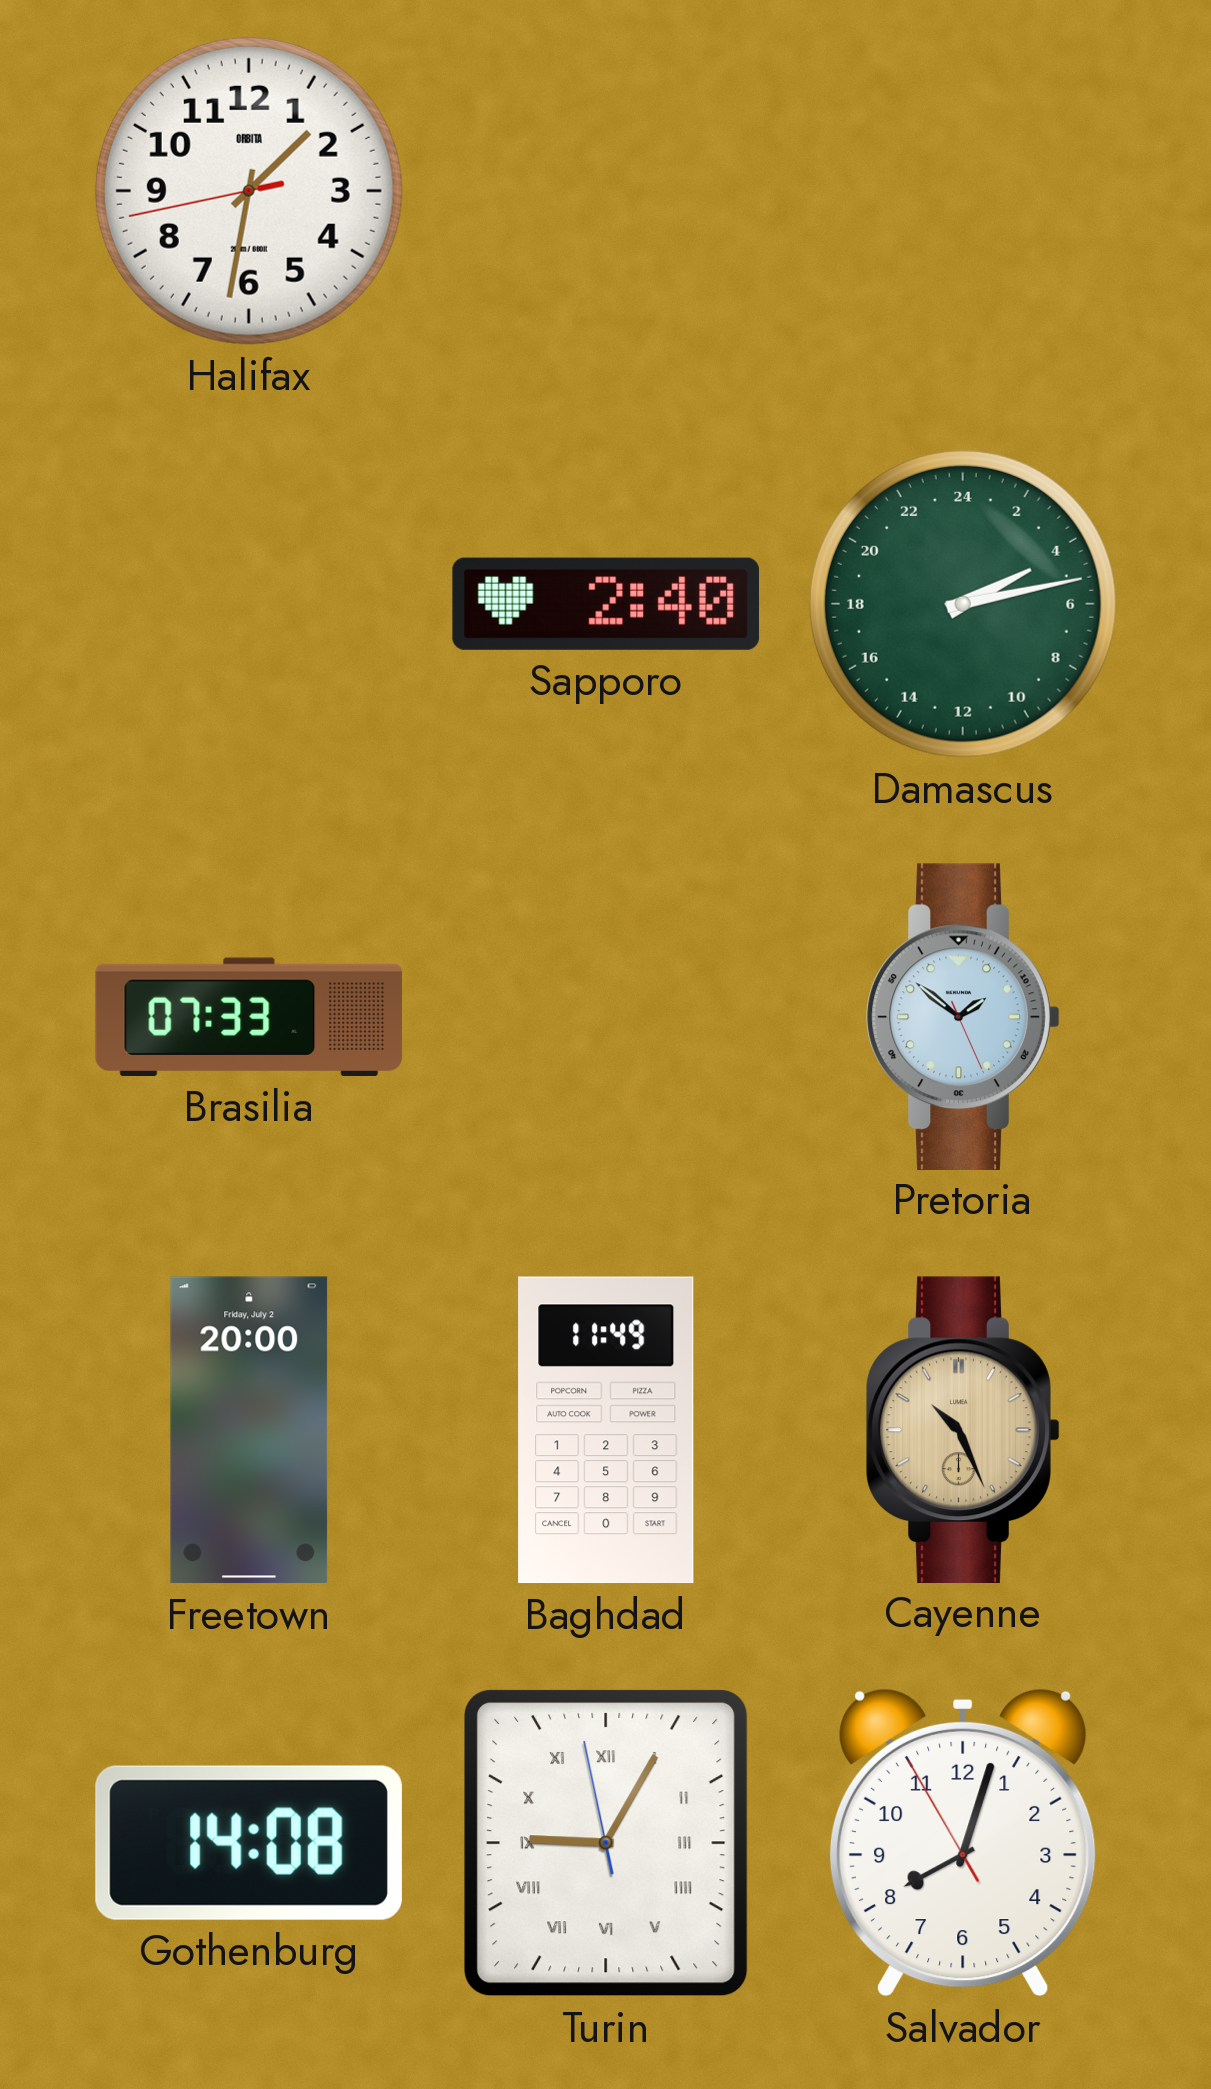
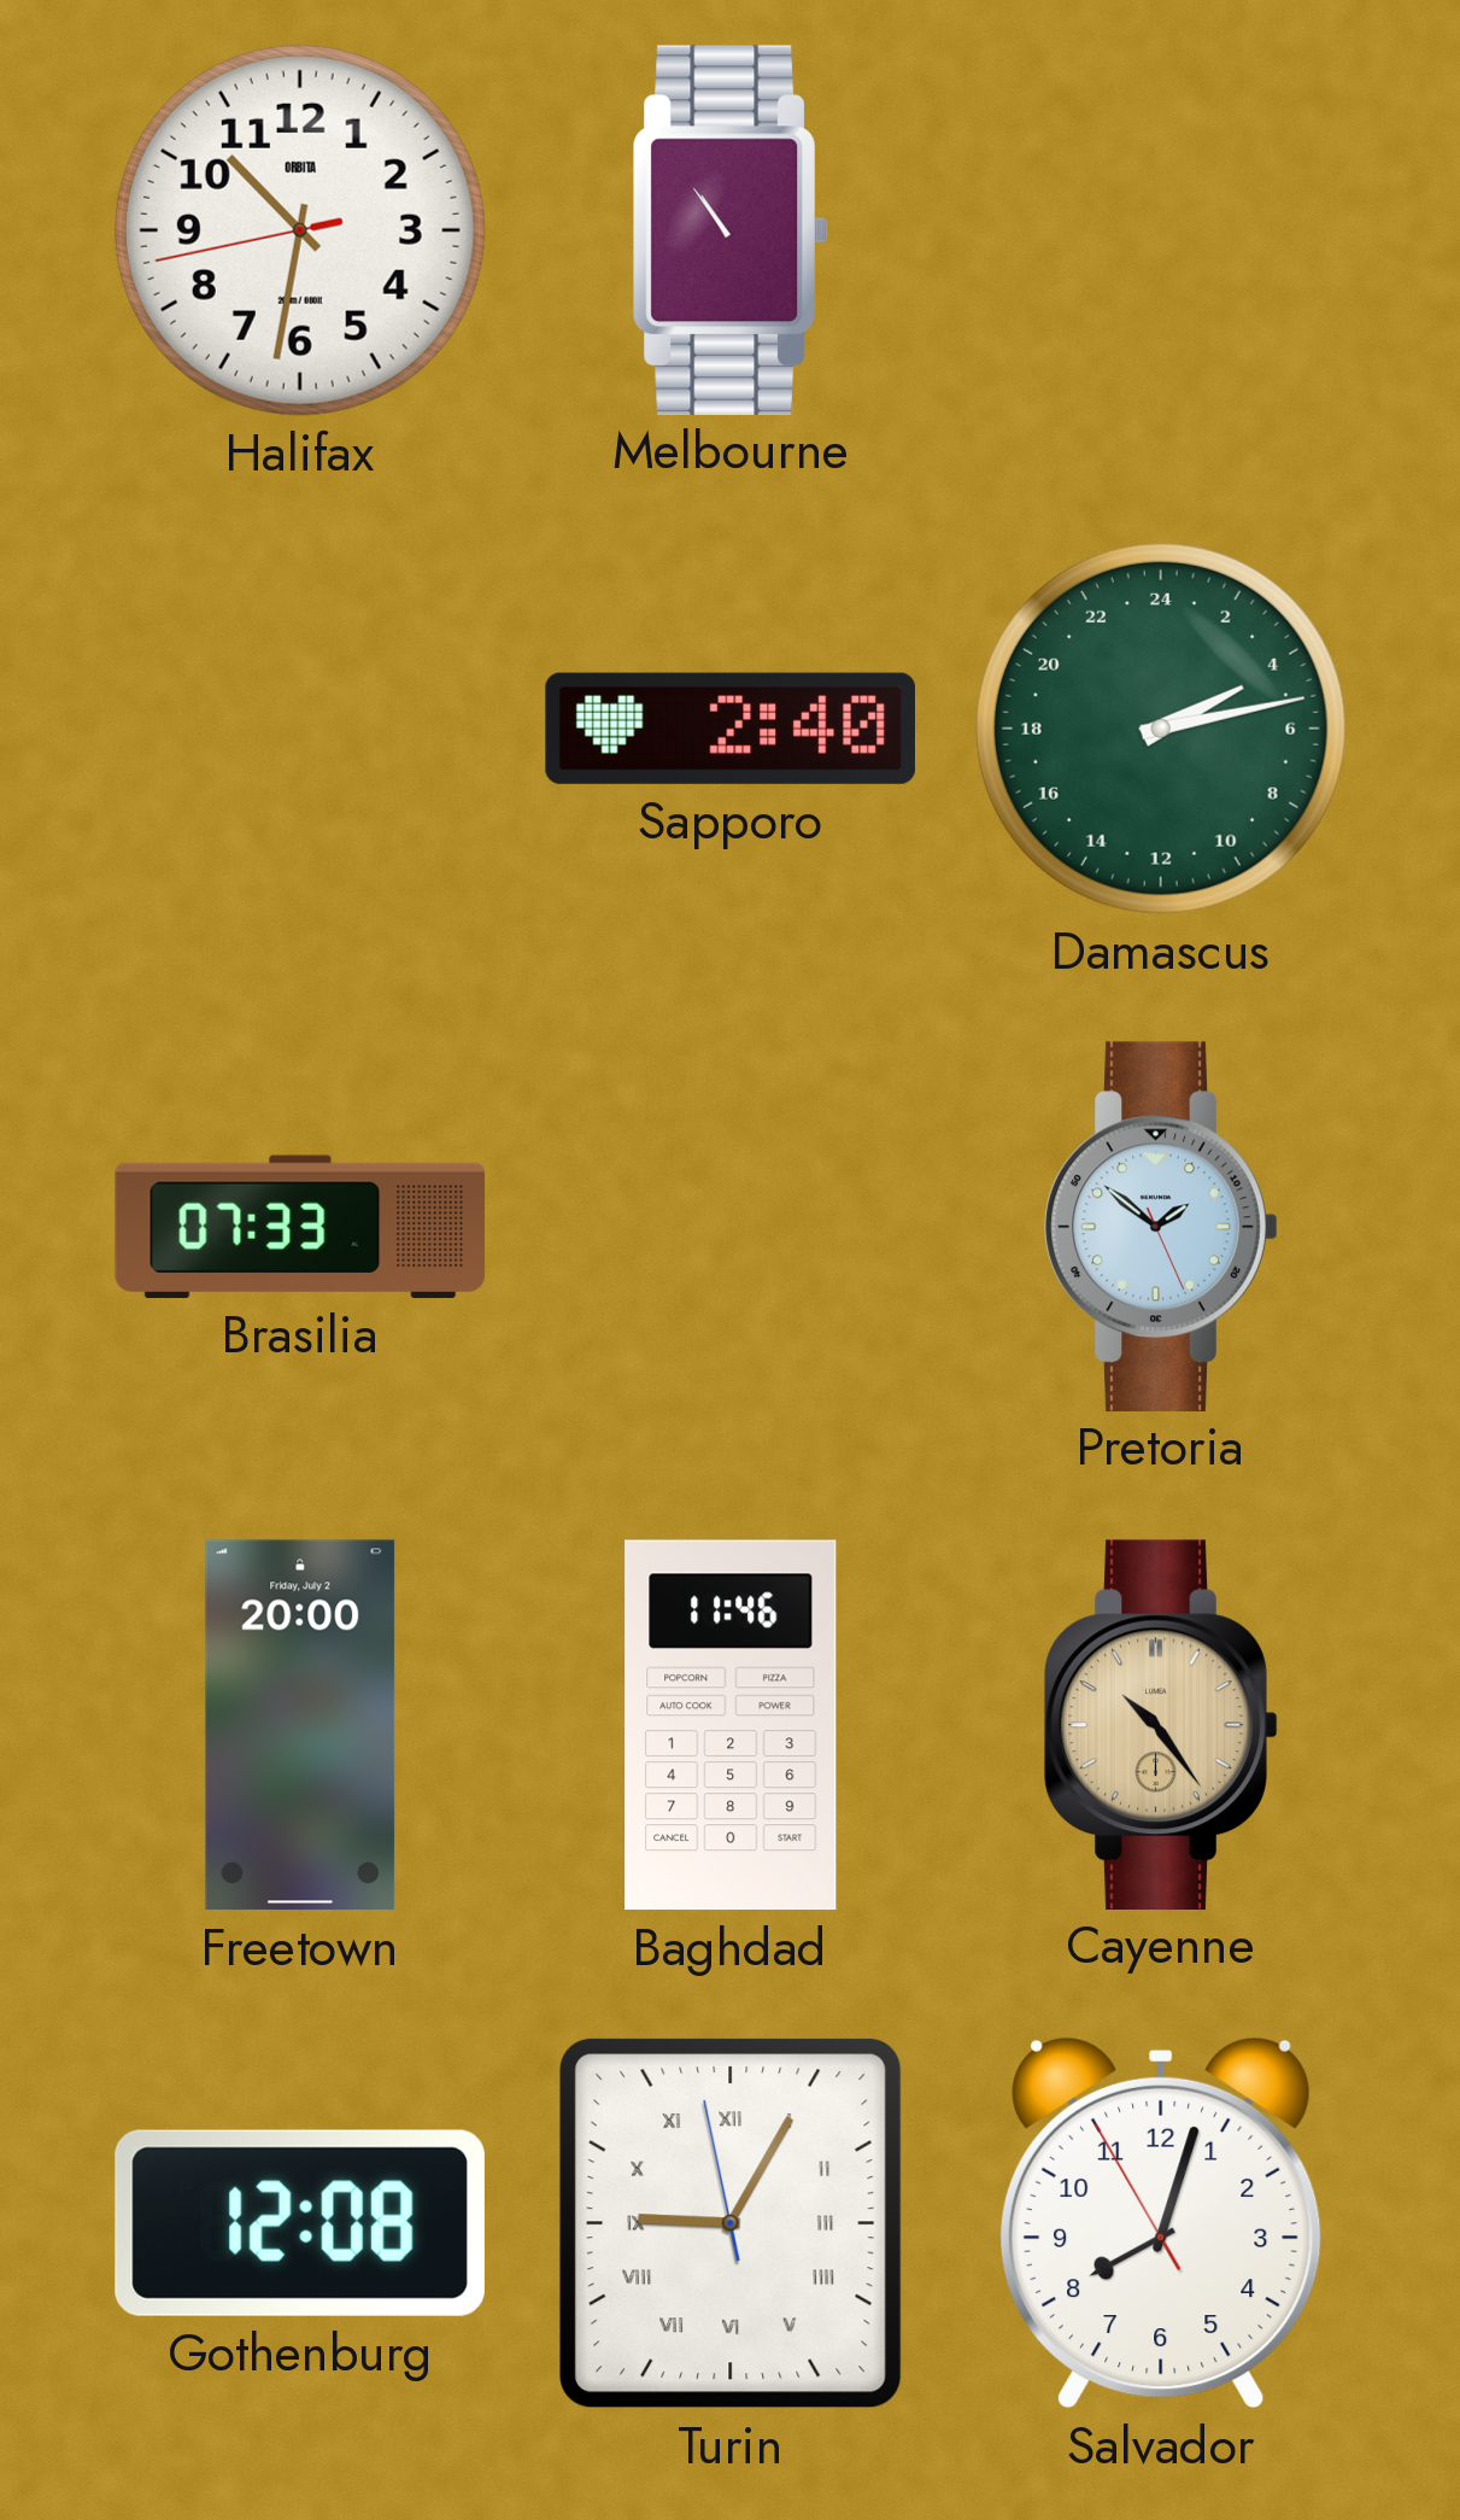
Halifax: 1:31 -> 10:31
Melbourne: none -> 10:54
Baghdad: 11:49 -> 11:46
Cayenne: 10:26 -> 10:24
Gothenburg: 14:08 -> 12:08
